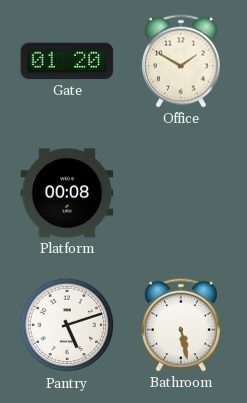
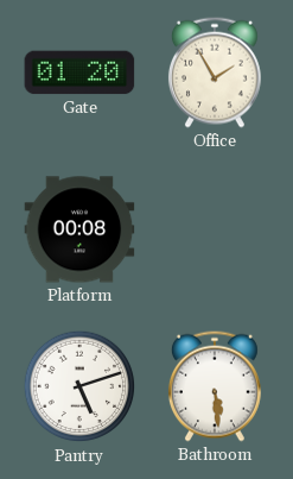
Office: 1:50 -> 1:55
Bathroom: 5:28 -> 5:29
